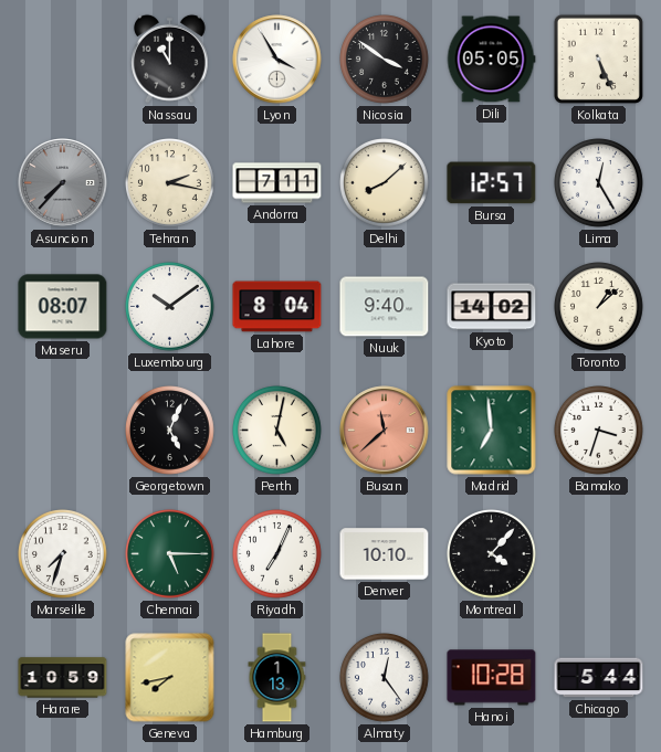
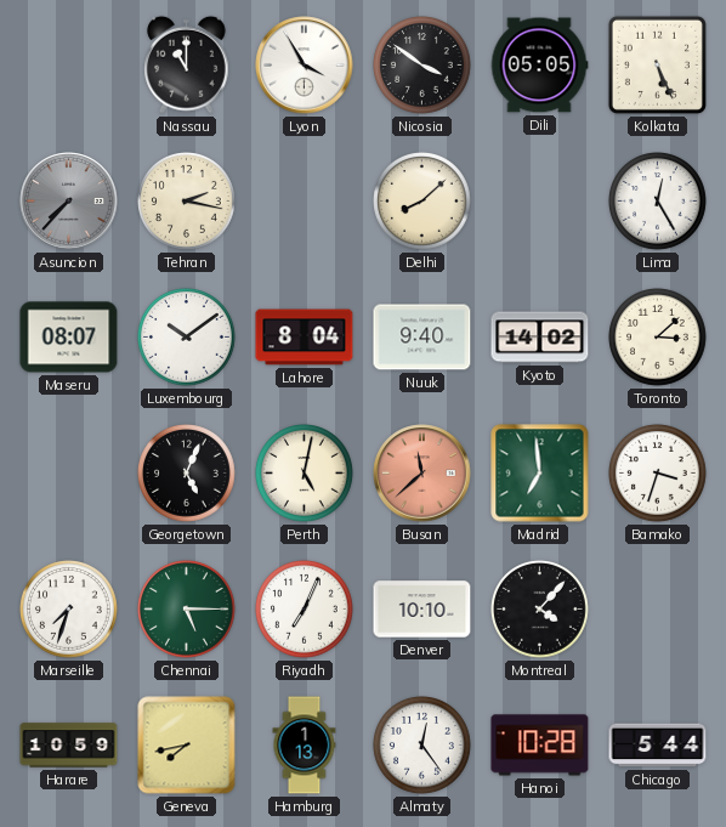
Andorra: 7:11 -> none
Bursa: 12:57 -> none
Toronto: 1:08 -> 3:08
